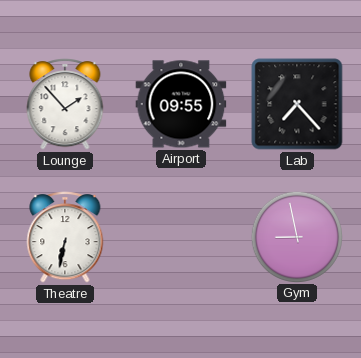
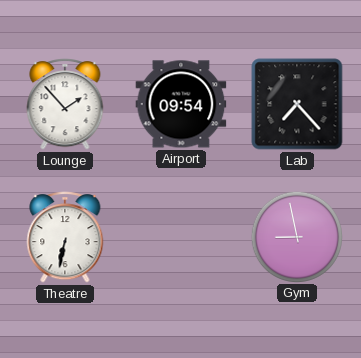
Airport: 09:55 -> 09:54
